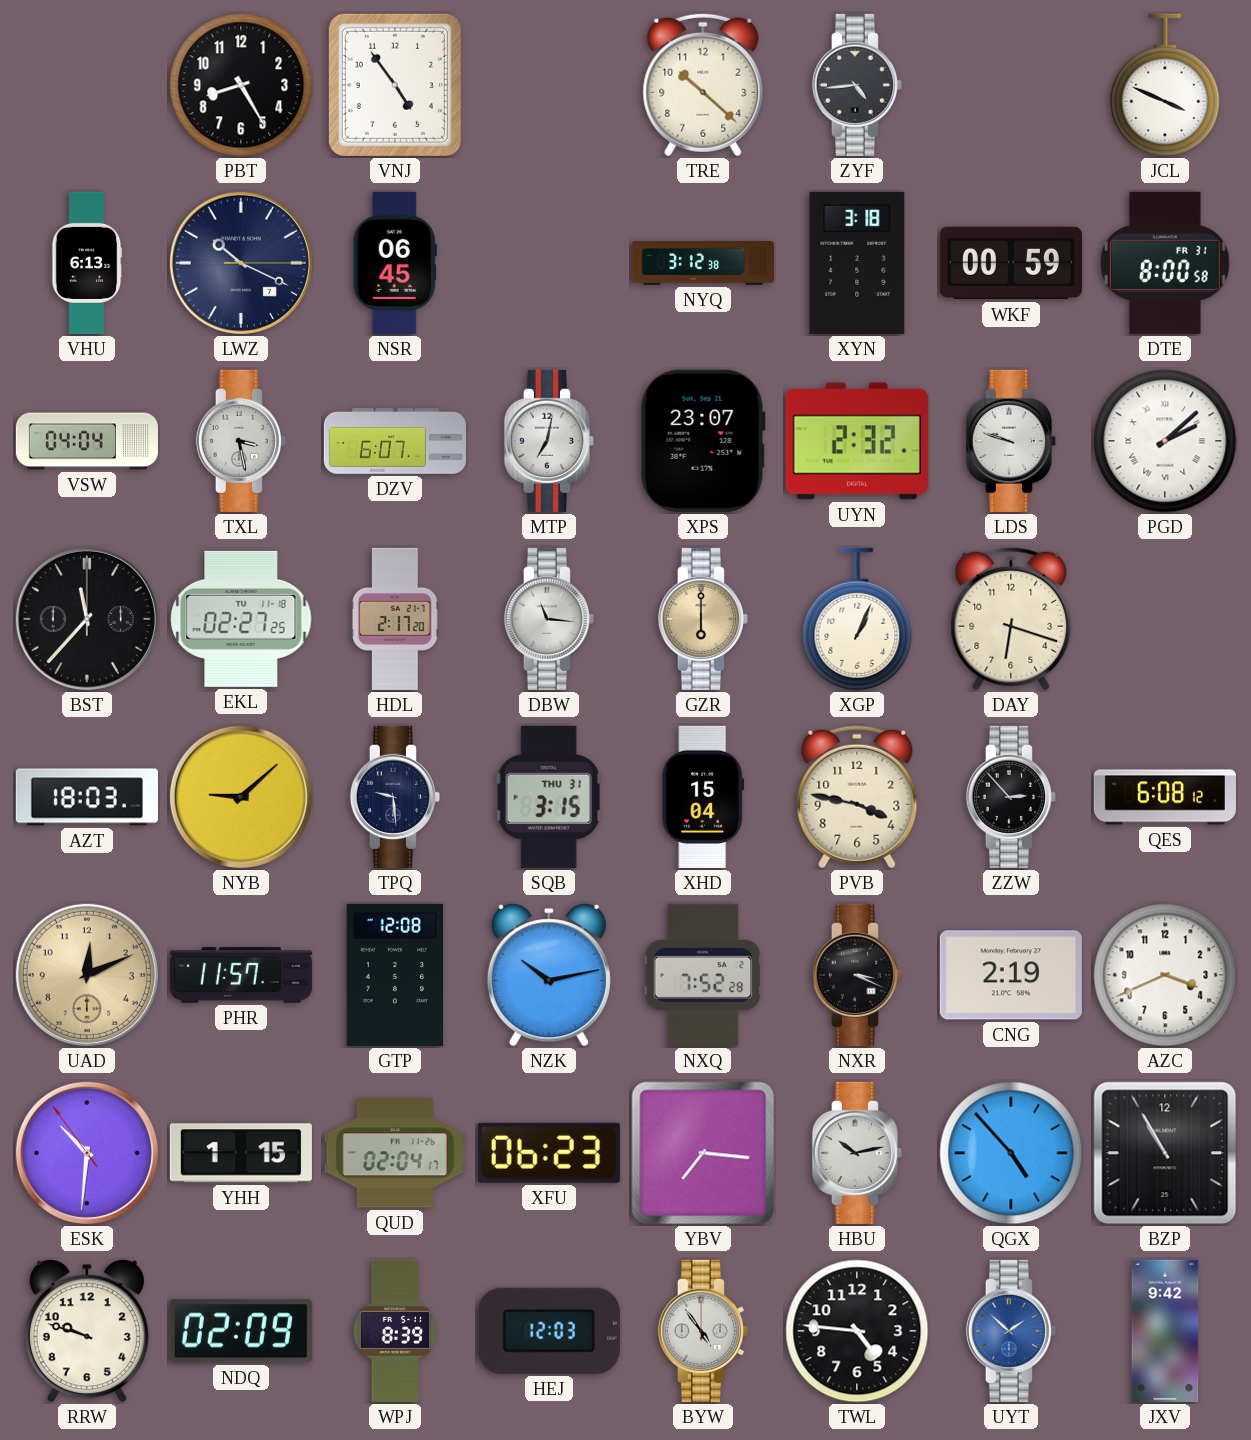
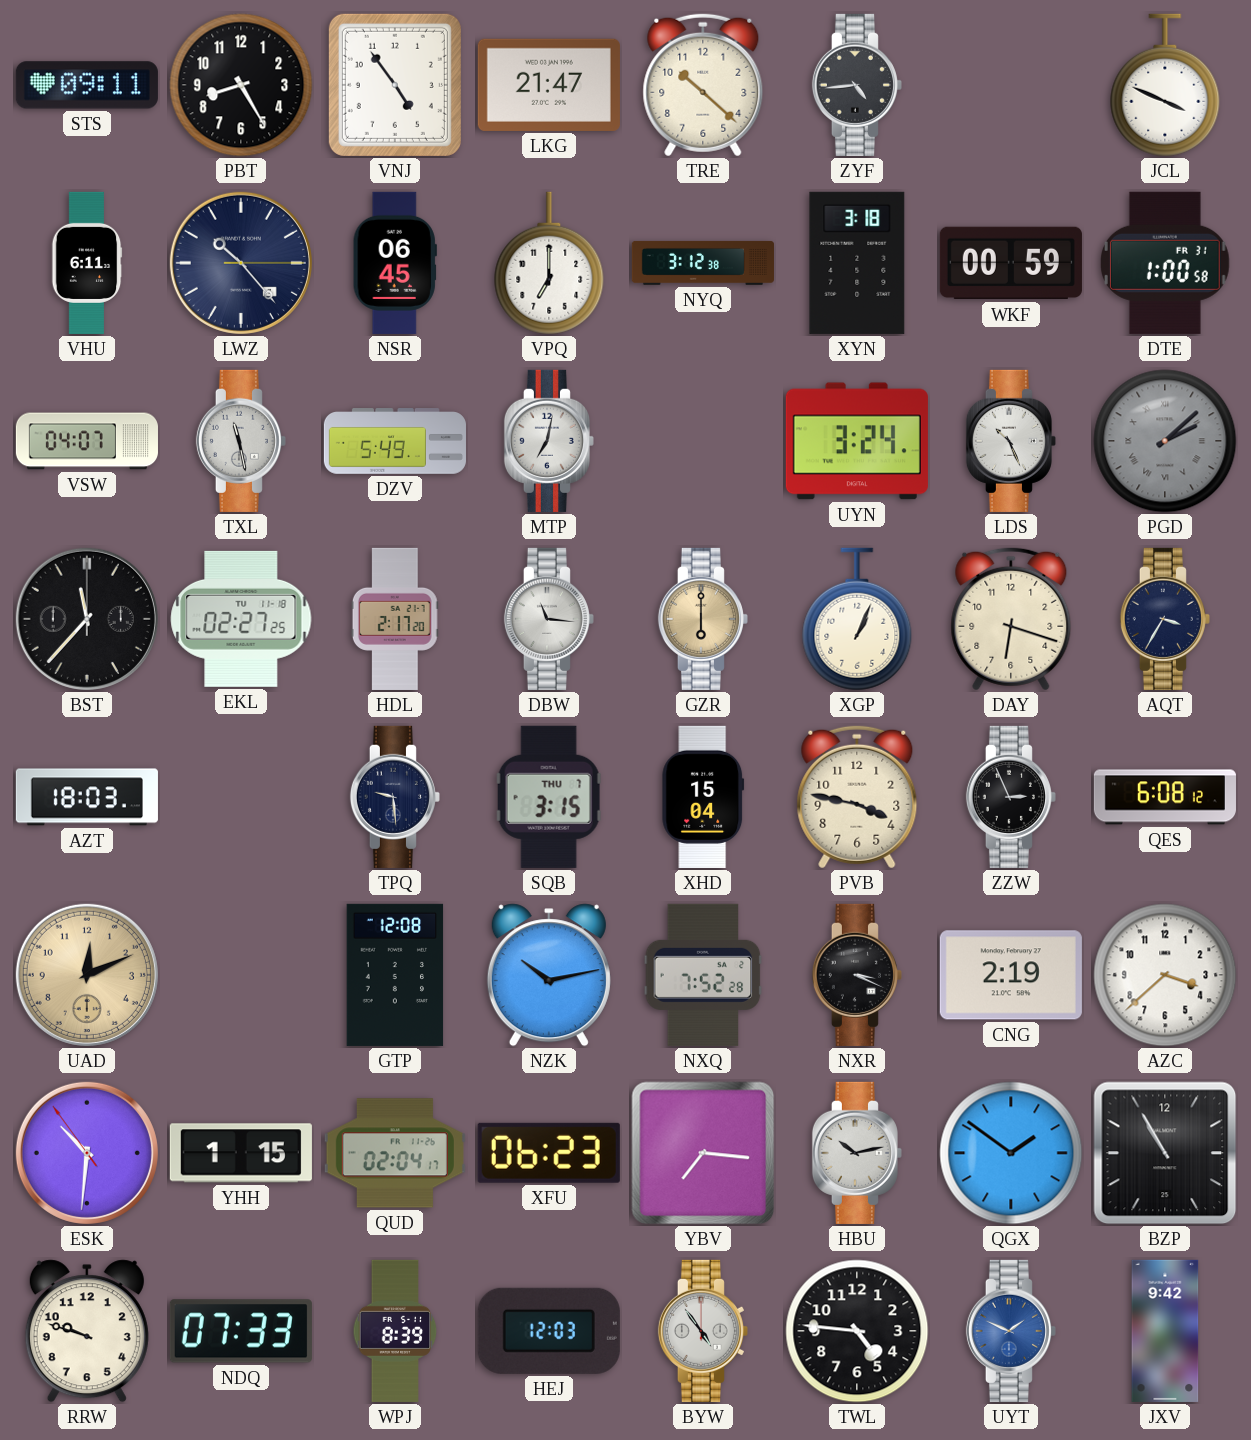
STS: none -> 09:11
LKG: none -> 21:47
VHU: 6:13 -> 6:11
LWZ: 10:19 -> 10:23
VPQ: none -> 7:00
DTE: 8:00 -> 1:00
VSW: 04:04 -> 04:07
TXL: 3:28 -> 11:28
DZV: 6:07 -> 5:49
XPS: 23:07 -> none
UYN: 2:32 -> 3:24
LDS: 9:48 -> 10:26
PGD dial: white -> grey
AQT: none -> 3:35
NYB: 9:08 -> none
SQB date: THU 31 -> THU 7
ZZW: 2:53 -> 2:56
PHR: 11:57 -> none
AZC: 3:41 -> 3:38
QGX: 4:53 -> 1:51
NDQ: 02:09 -> 07:33
UYT: 1:52 -> 1:49
